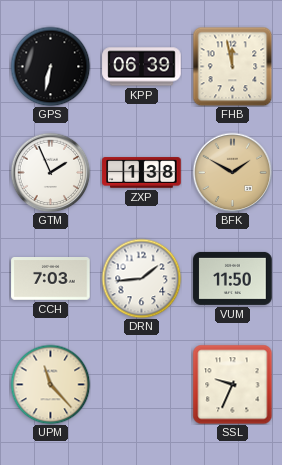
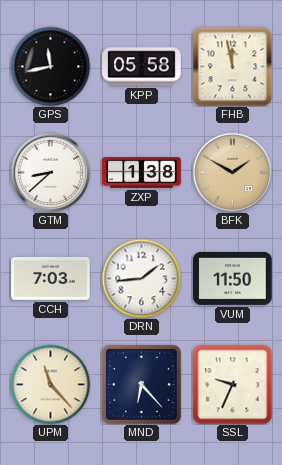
GPS: 6:32 -> 11:43
KPP: 06:39 -> 05:58
GTM: 1:56 -> 8:38
MND: none -> 6:23
